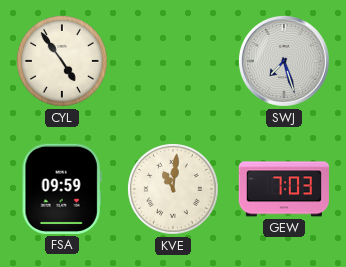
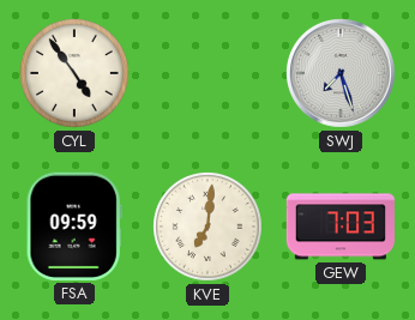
KVE: 11:01 -> 7:01
